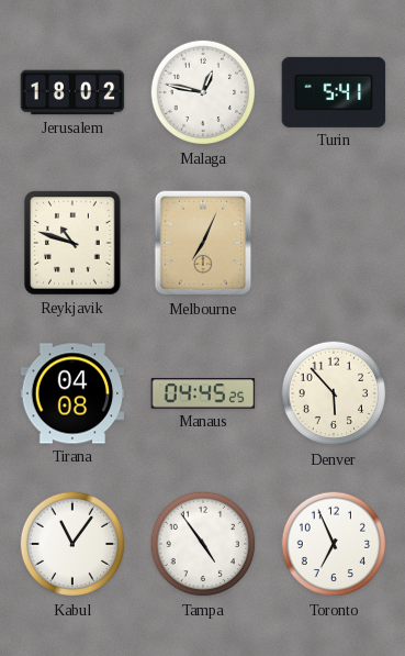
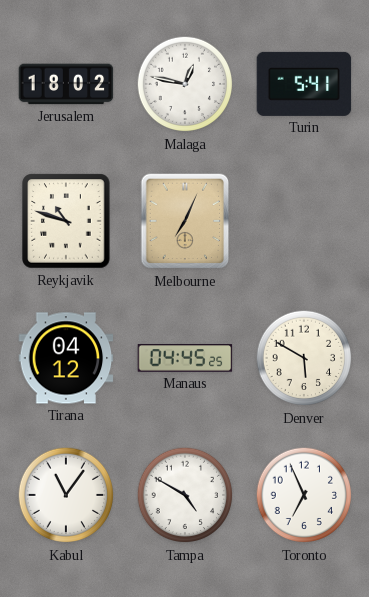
Tirana: 04:08 -> 04:12
Denver: 5:53 -> 5:50
Tampa: 4:54 -> 4:50
